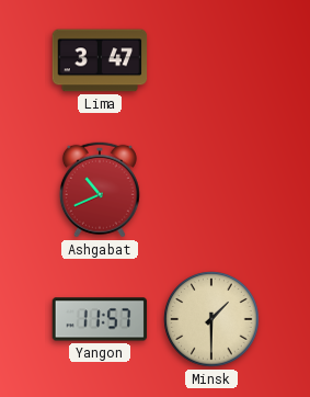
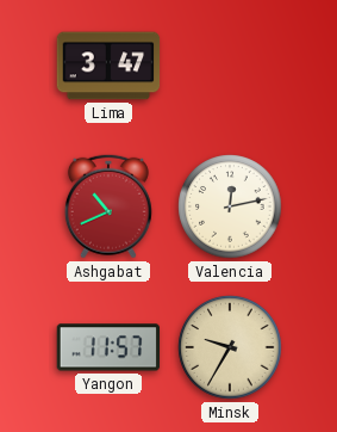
Valencia: none -> 12:13
Minsk: 1:30 -> 9:35
